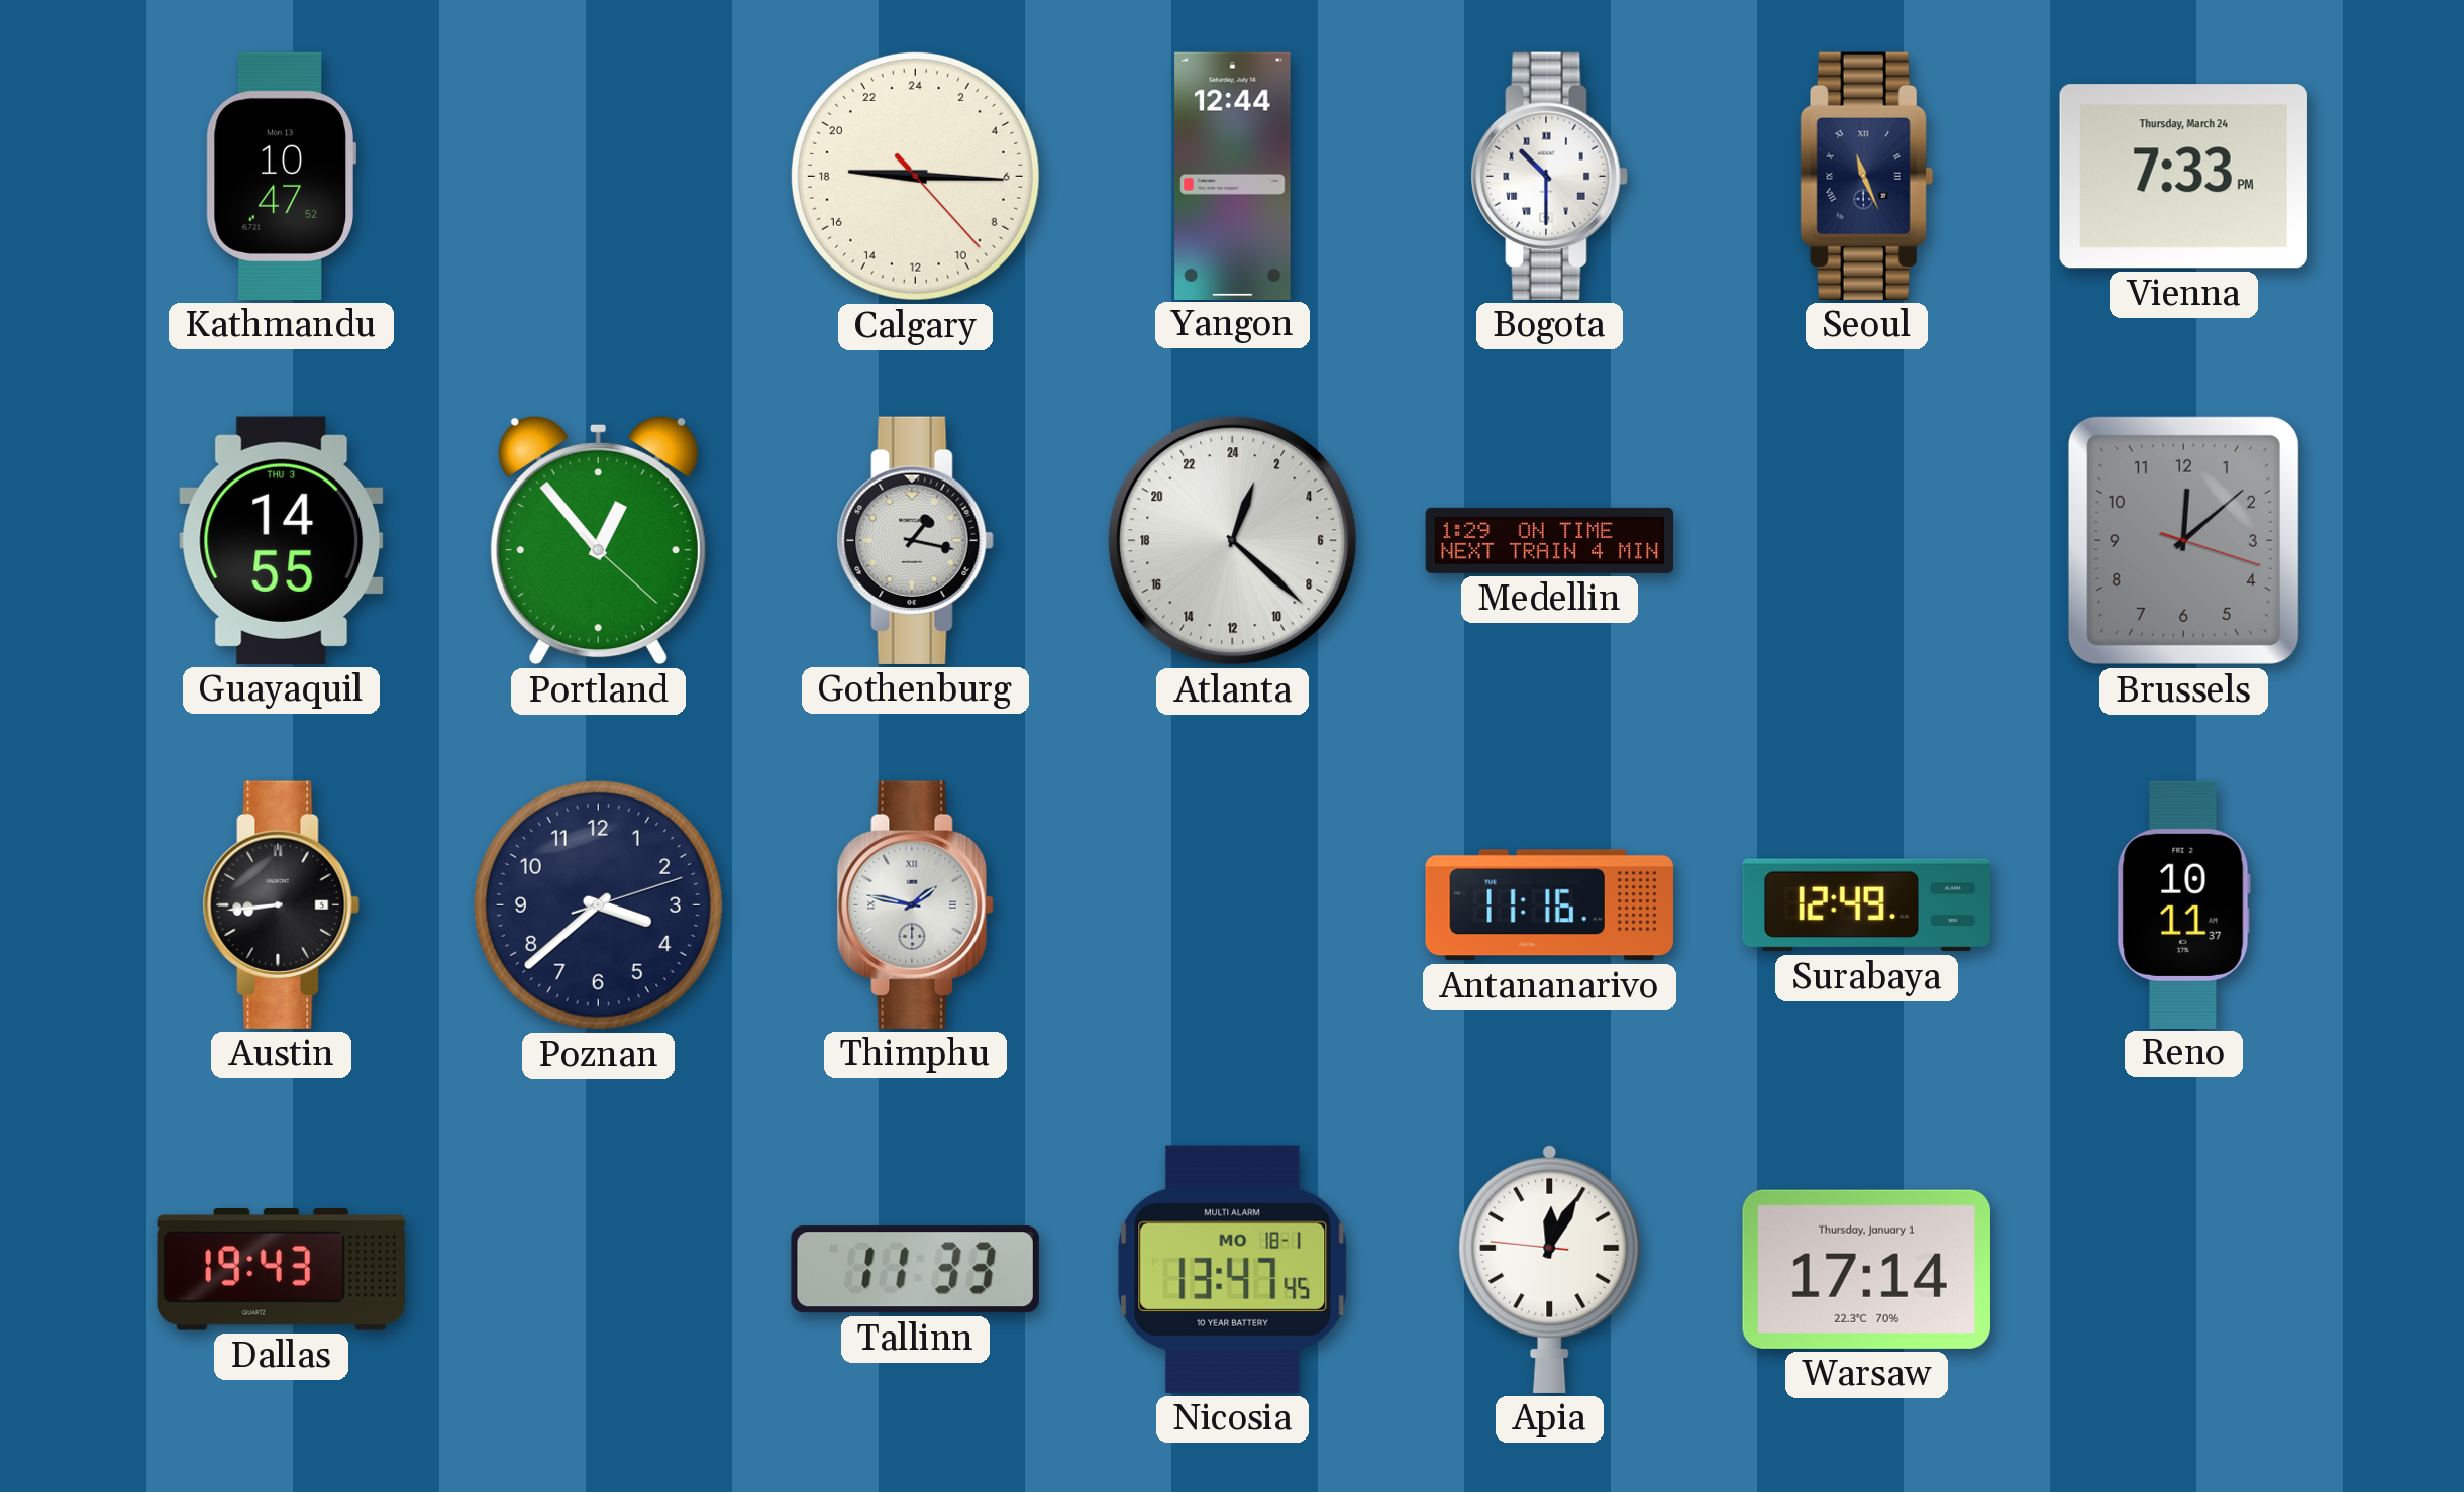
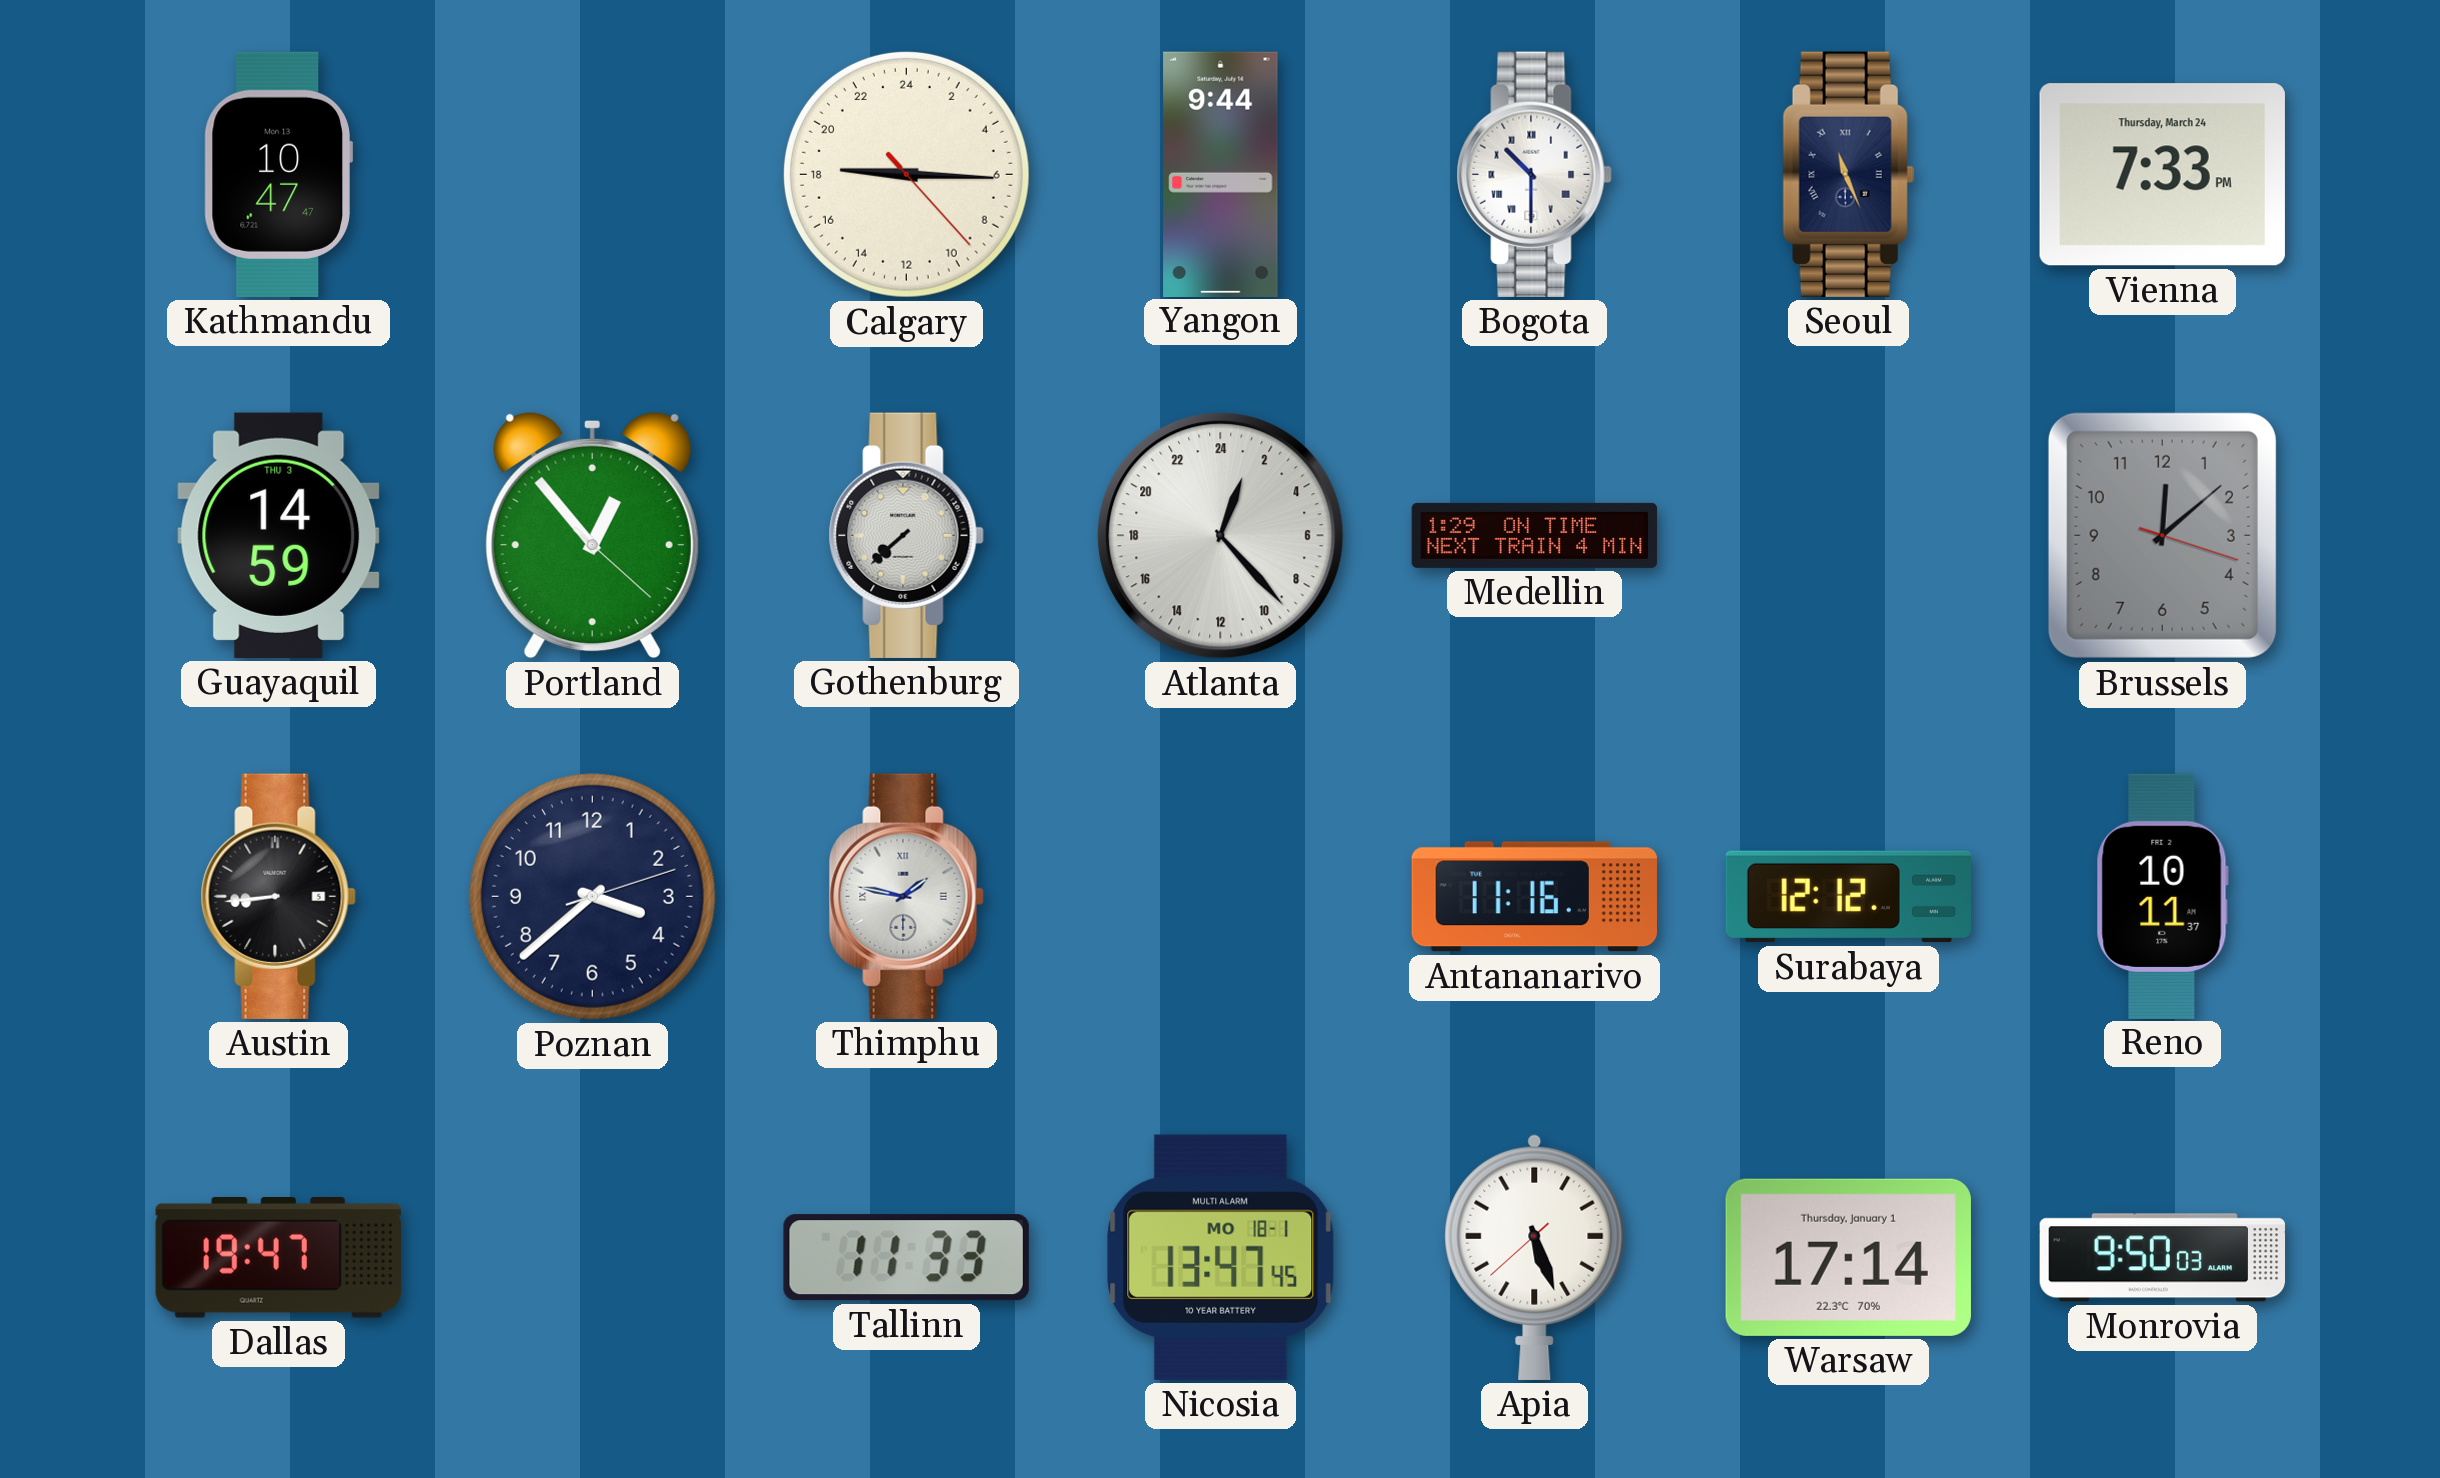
Kathmandu: 10:47:52 -> 10:47:47
Yangon: 12:44 -> 9:44
Guayaquil: 14:55 -> 14:59
Gothenburg: 1:17 -> 7:38
Atlanta: 1:22 -> 1:23
Surabaya: 12:49 -> 12:12
Dallas: 19:43 -> 19:47
Apia: 12:04 -> 5:26
Monrovia: none -> 9:50
